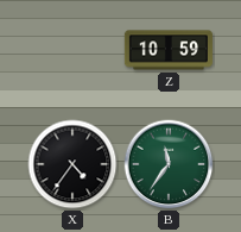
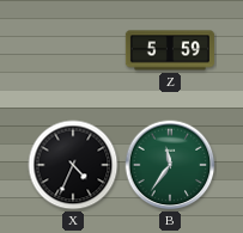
Z: 10:59 -> 5:59
X: 4:36 -> 4:34
